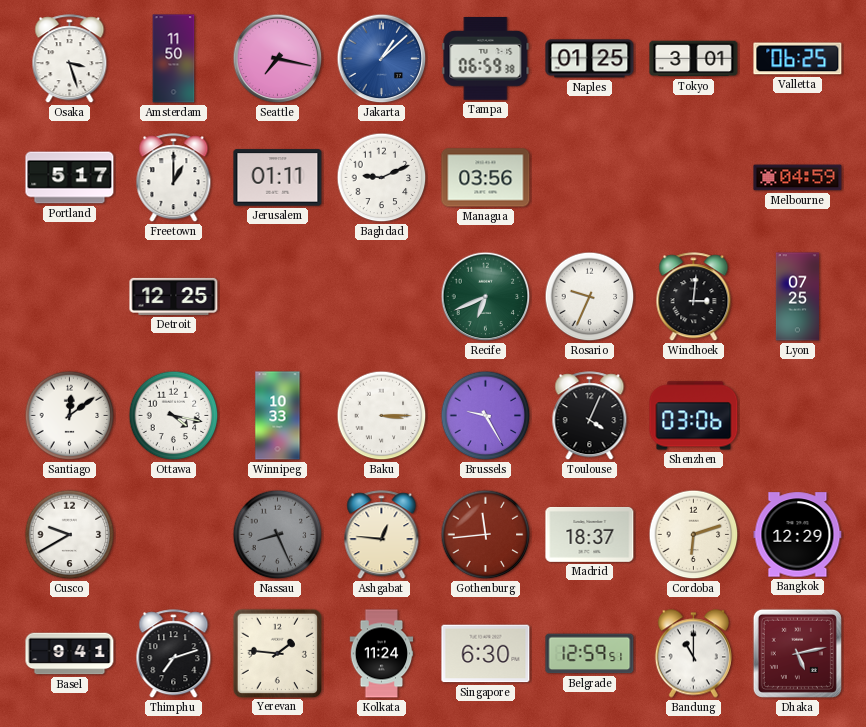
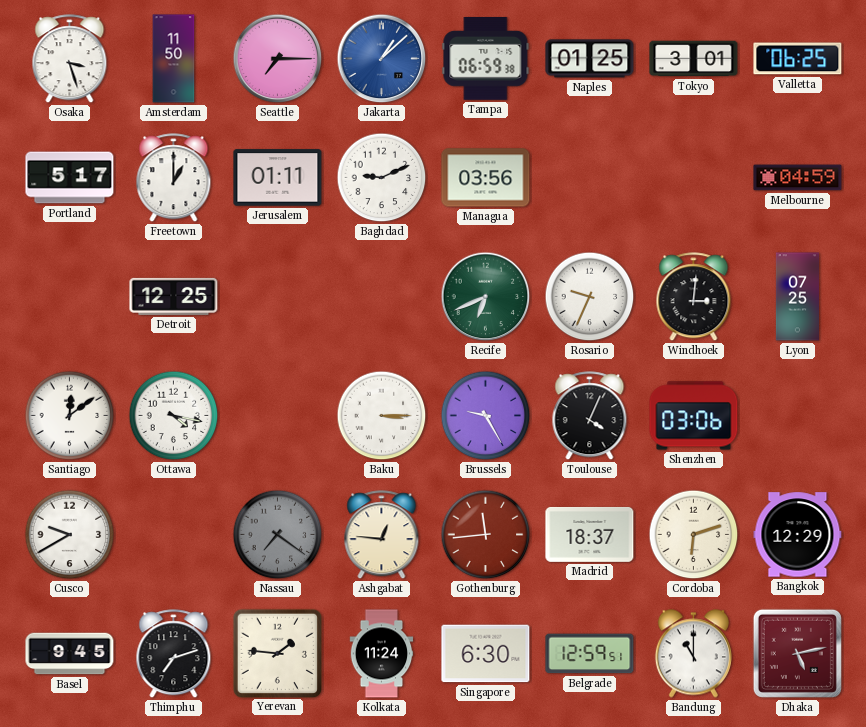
Seattle: 7:17 -> 7:15
Winnipeg: 10:33 -> none
Nassau: 8:26 -> 7:21
Basel: 9:41 -> 9:45
